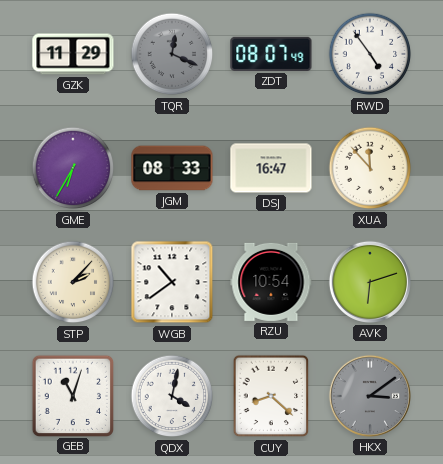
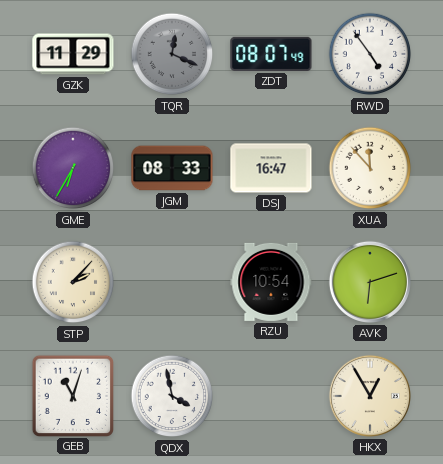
WGB: 10:39 -> none
QDX: 4:02 -> 3:58
CUY: 8:22 -> none
HKX: 3:09 -> 12:55
HKX dial: grey -> cream
